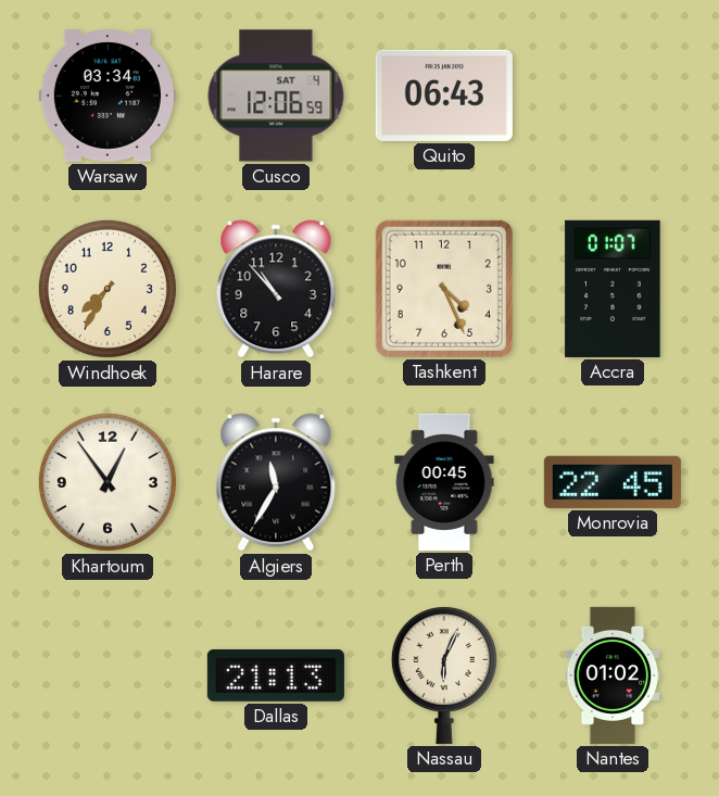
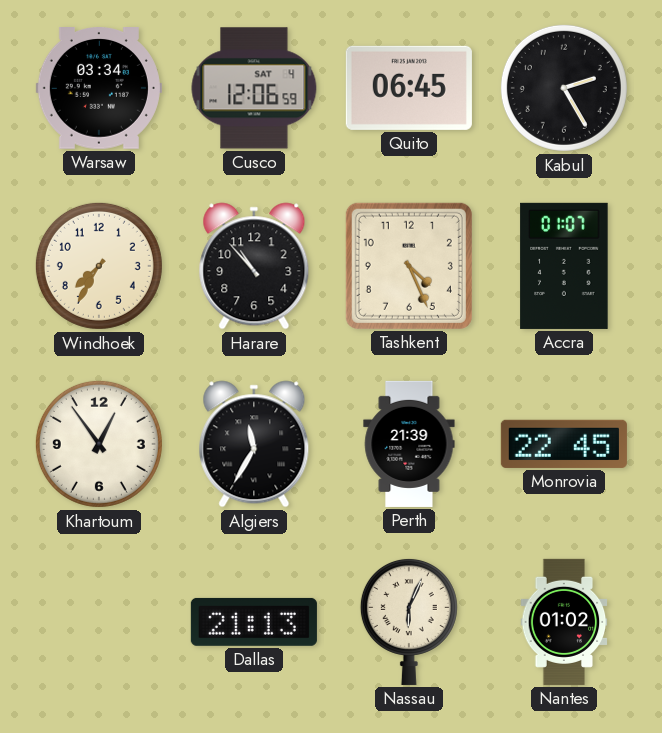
Quito: 06:43 -> 06:45
Kabul: none -> 2:25
Perth: 00:45 -> 21:39
